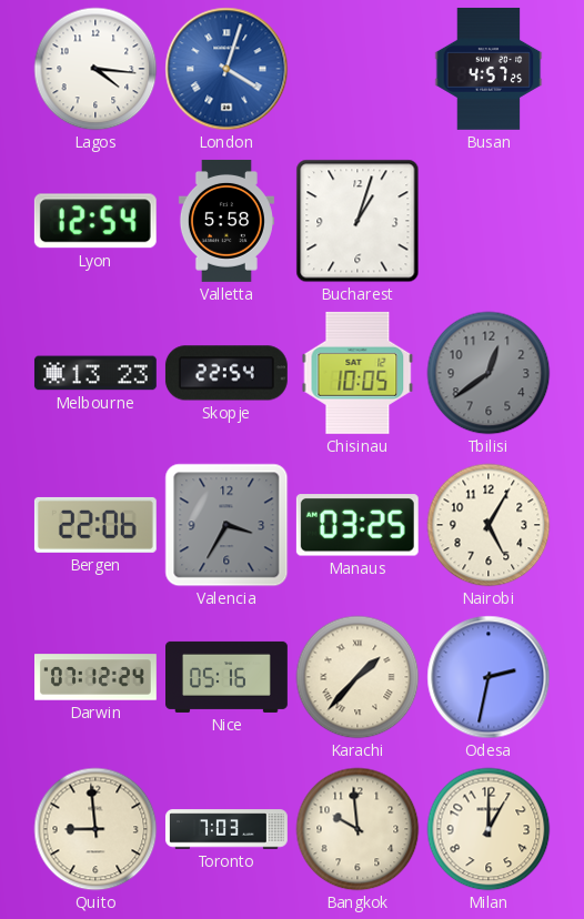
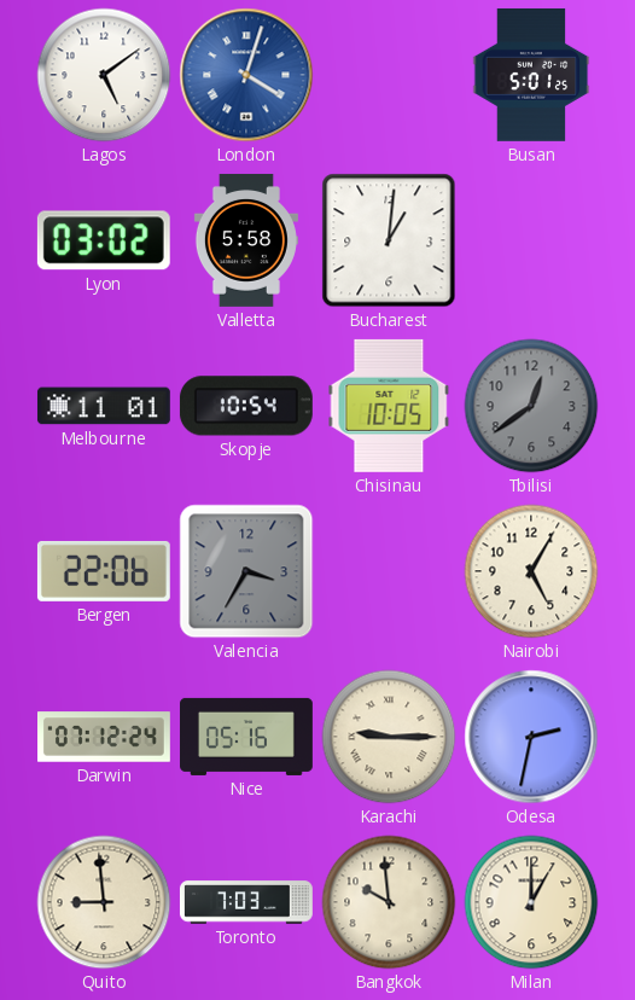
Lagos: 4:16 -> 5:09
Busan: 4:57 -> 5:01
Lyon: 12:54 -> 03:02
Bucharest: 1:03 -> 1:01
Melbourne: 13:23 -> 11:01
Skopje: 22:54 -> 10:54
Manaus: 03:25 -> none
Karachi: 1:37 -> 9:15
